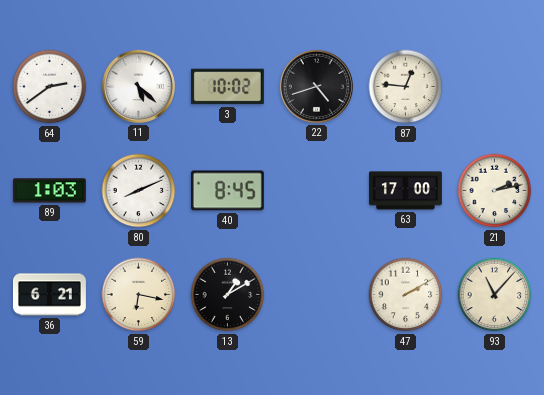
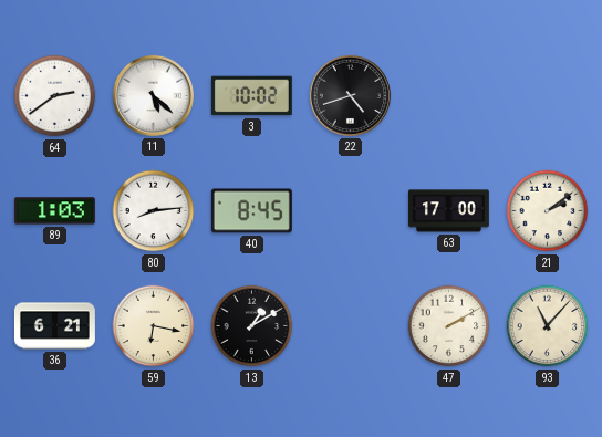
87: 12:46 -> none
80: 8:11 -> 8:14
21: 2:13 -> 2:09
